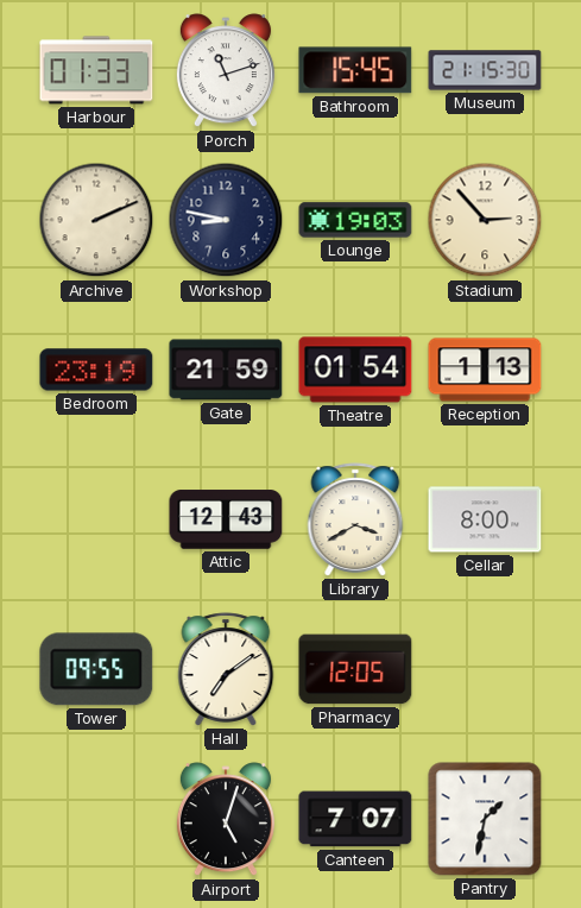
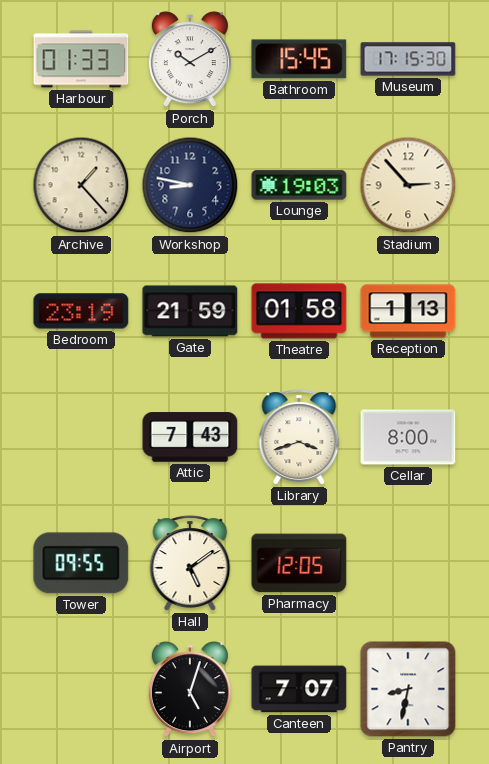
Porch: 11:12 -> 10:10
Museum: 21:15 -> 17:15
Archive: 2:11 -> 1:23
Theatre: 01:54 -> 01:58
Attic: 12:43 -> 7:43
Library: 3:40 -> 3:42
Hall: 7:09 -> 5:09
Pantry: 1:32 -> 8:32
